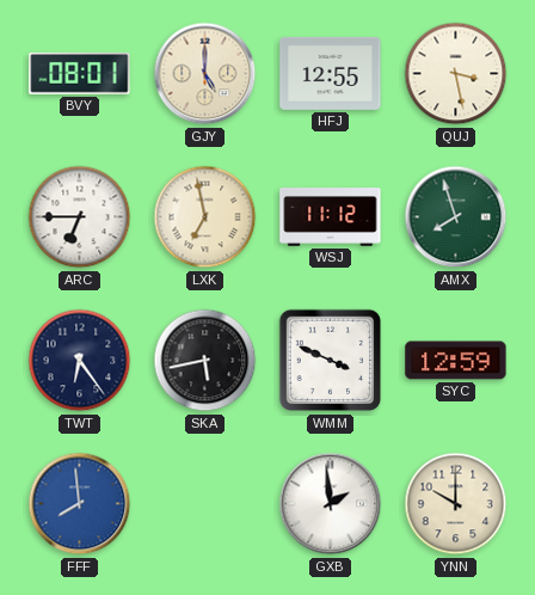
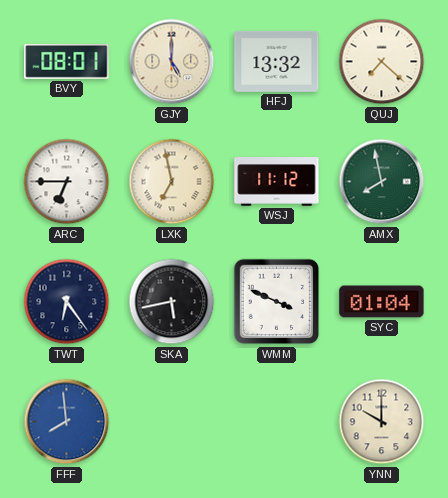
HFJ: 12:55 -> 13:32
QUJ: 3:28 -> 7:22
AMX: 7:57 -> 7:58
SYC: 12:59 -> 01:04
GXB: 1:59 -> none
